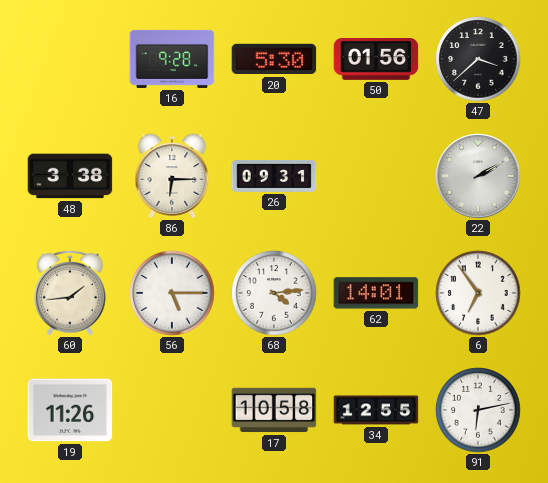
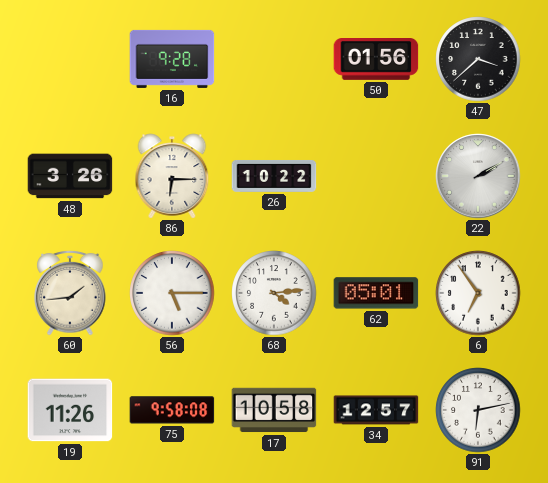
20: 5:30 -> none
48: 3:38 -> 3:26
26: 09:31 -> 10:22
62: 14:01 -> 05:01
75: none -> 9:58
34: 12:55 -> 12:57
